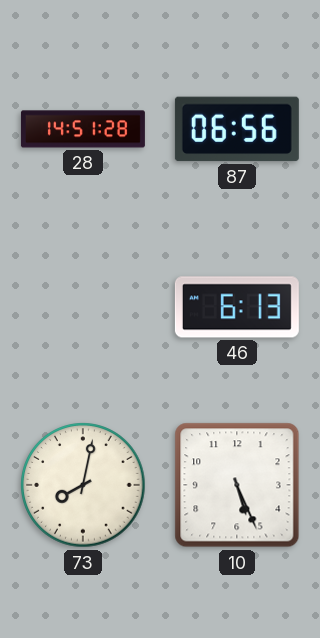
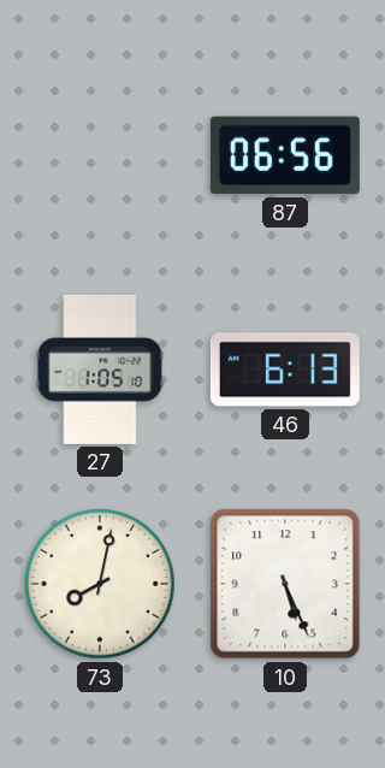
28: 14:51 -> none
27: none -> 1:05
